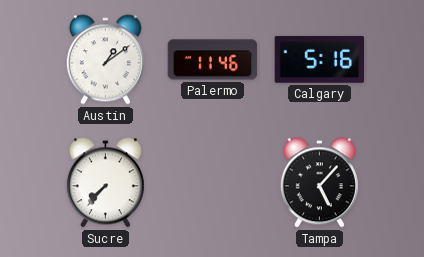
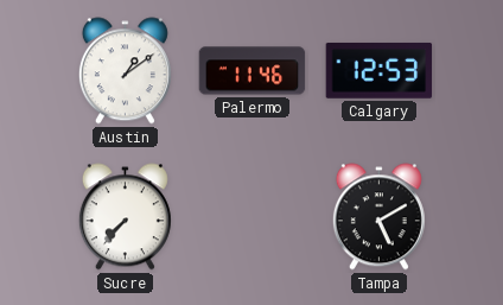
Calgary: 5:16 -> 12:53
Tampa: 5:07 -> 5:10
